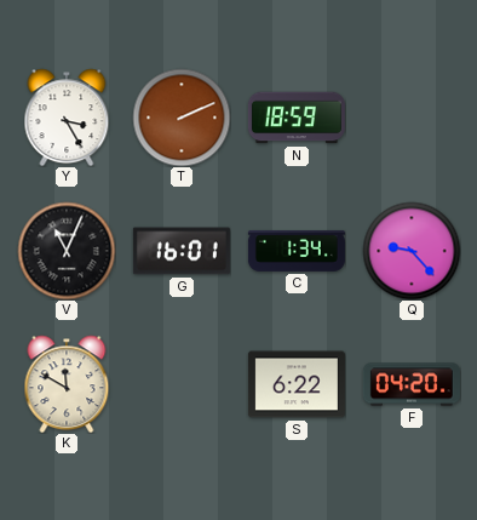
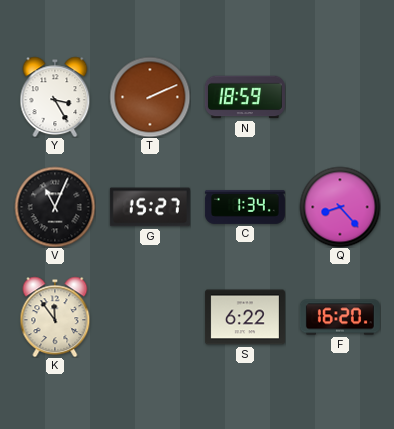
G: 16:01 -> 15:27
Q: 9:23 -> 8:23
K: 11:50 -> 11:54
F: 04:20 -> 16:20
